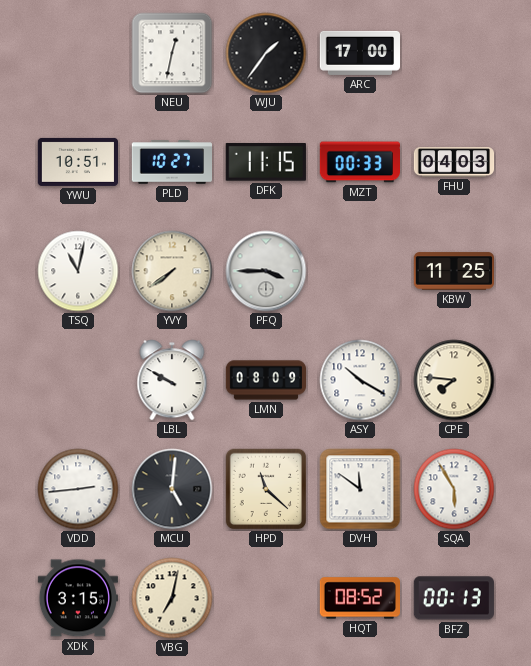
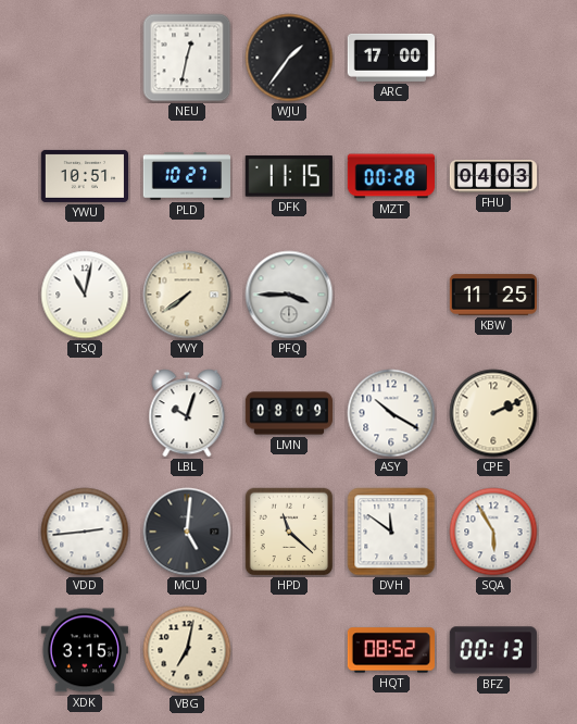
MZT: 00:33 -> 00:28
LBL: 9:50 -> 10:03
CPE: 7:46 -> 2:11
